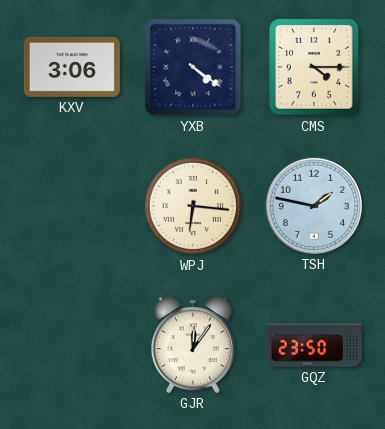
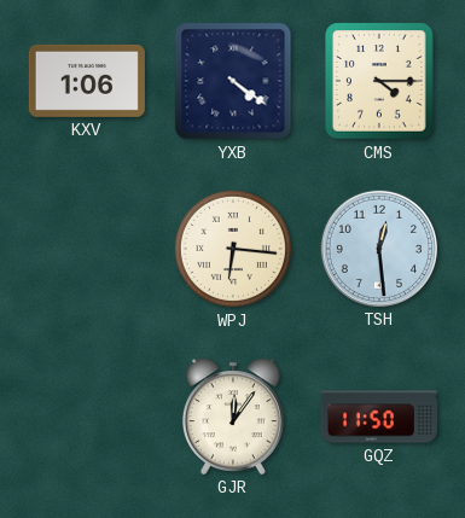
KXV: 3:06 -> 1:06
TSH: 1:47 -> 12:29
GQZ: 23:50 -> 11:50
